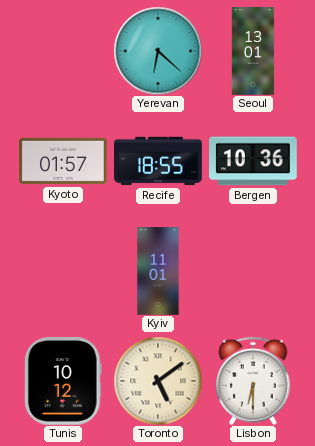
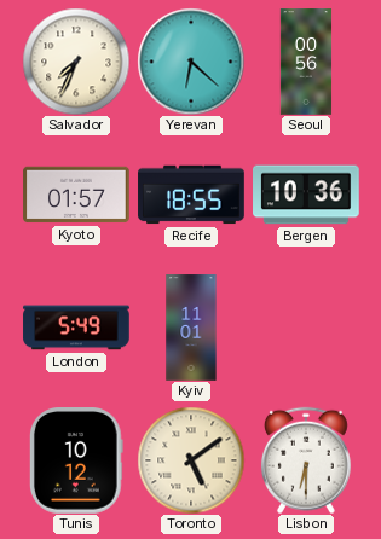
Salvador: none -> 7:34
Seoul: 13:01 -> 00:56
London: none -> 5:49
